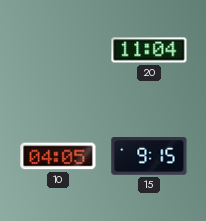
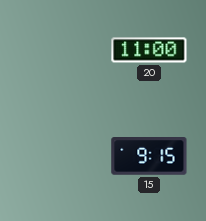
20: 11:04 -> 11:00
10: 04:05 -> none
